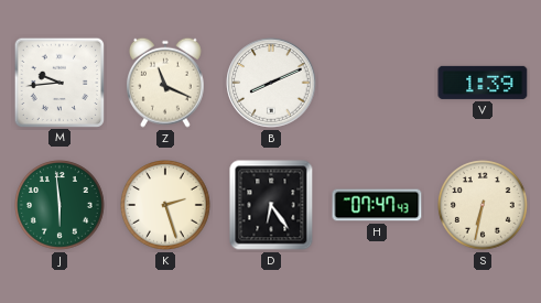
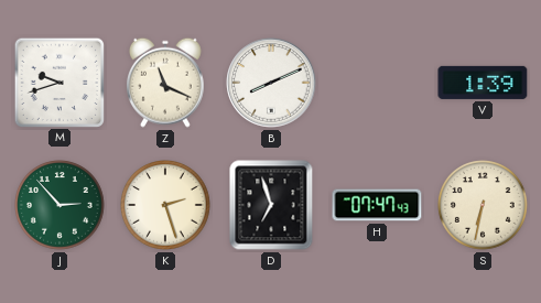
M: 9:44 -> 9:42
J: 5:59 -> 2:53
D: 6:24 -> 6:57
